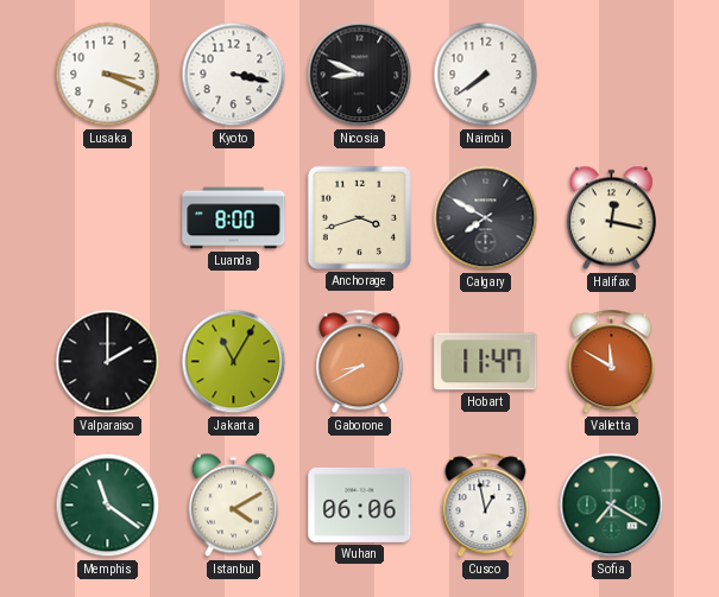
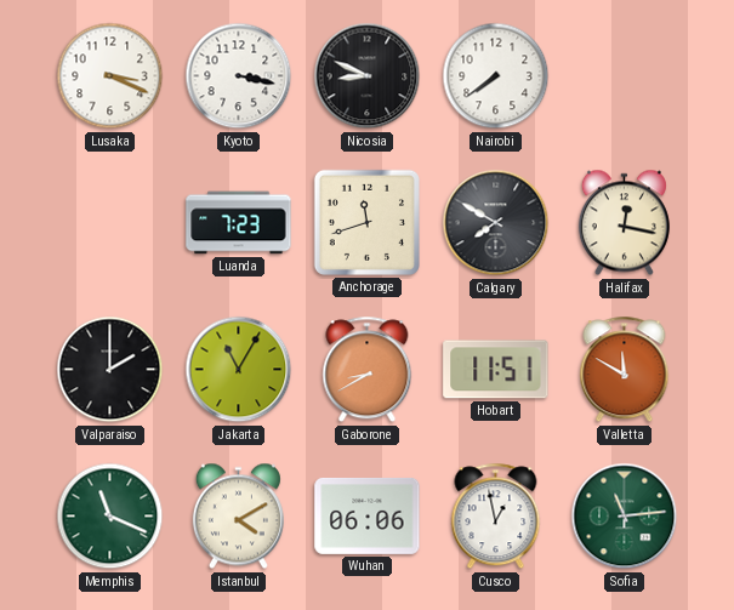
Luanda: 8:00 -> 7:23
Anchorage: 3:42 -> 11:42
Hobart: 11:47 -> 11:51
Memphis: 11:21 -> 11:19
Sofia: 7:20 -> 11:14
